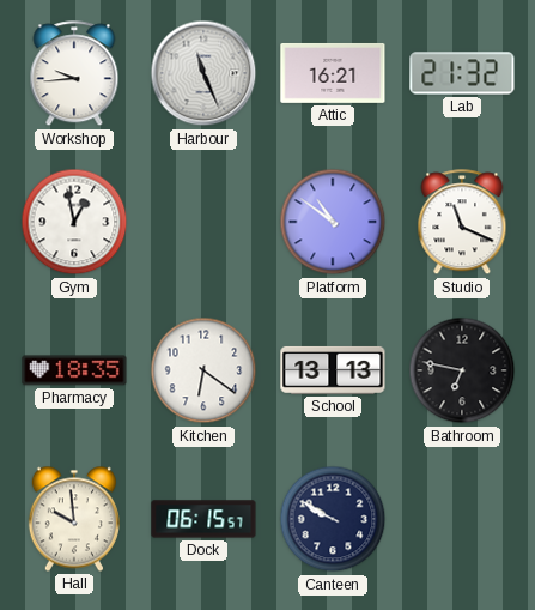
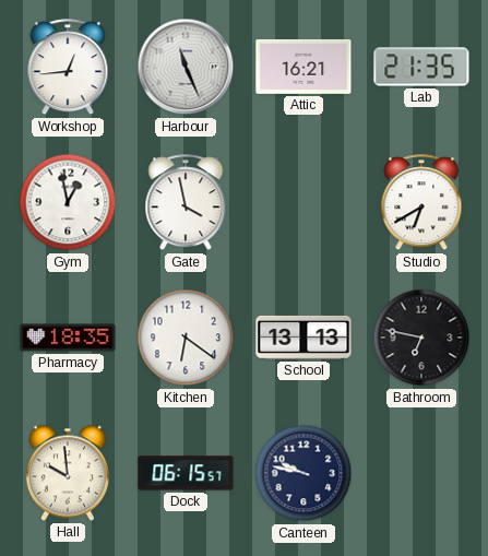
Workshop: 9:44 -> 12:44
Lab: 21:32 -> 21:35
Gate: none -> 3:58
Platform: 10:51 -> none
Studio: 11:19 -> 6:40
Canteen: 9:50 -> 9:47
